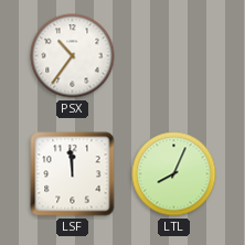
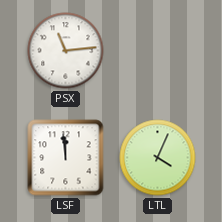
PSX: 10:36 -> 11:14
LTL: 8:04 -> 4:04
